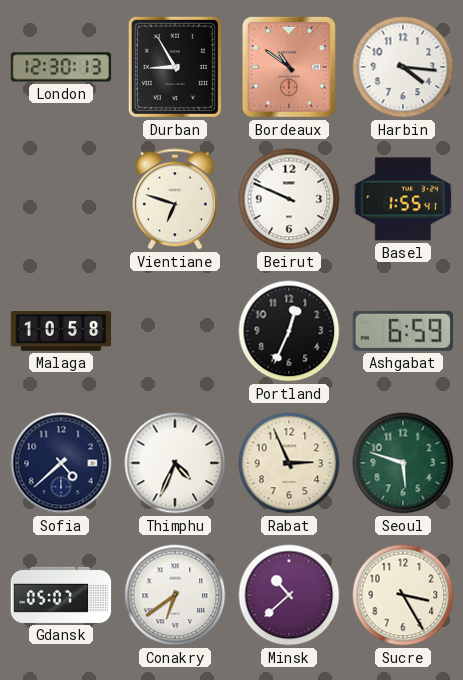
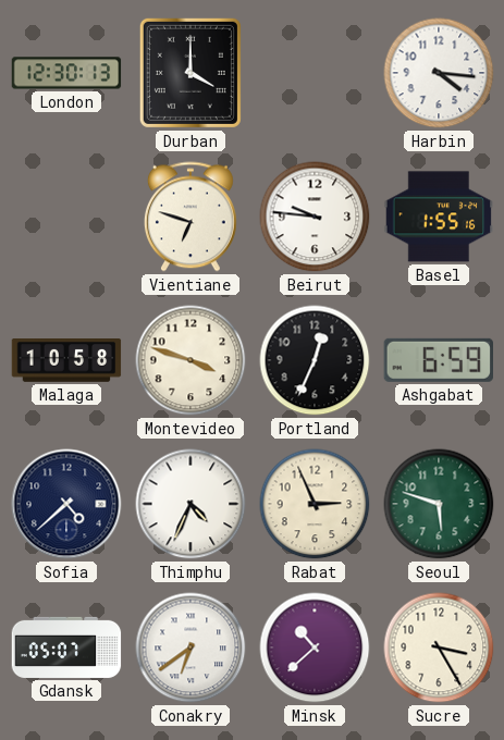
Durban: 8:55 -> 4:00
Bordeaux: 10:51 -> none
Beirut: 9:49 -> 9:46
Basel: 1:55:41 -> 1:55:16
Montevideo: none -> 3:48
